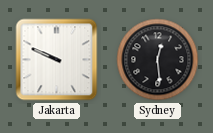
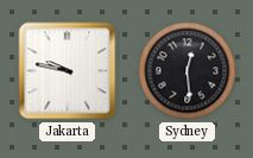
Jakarta: 9:49 -> 9:47
